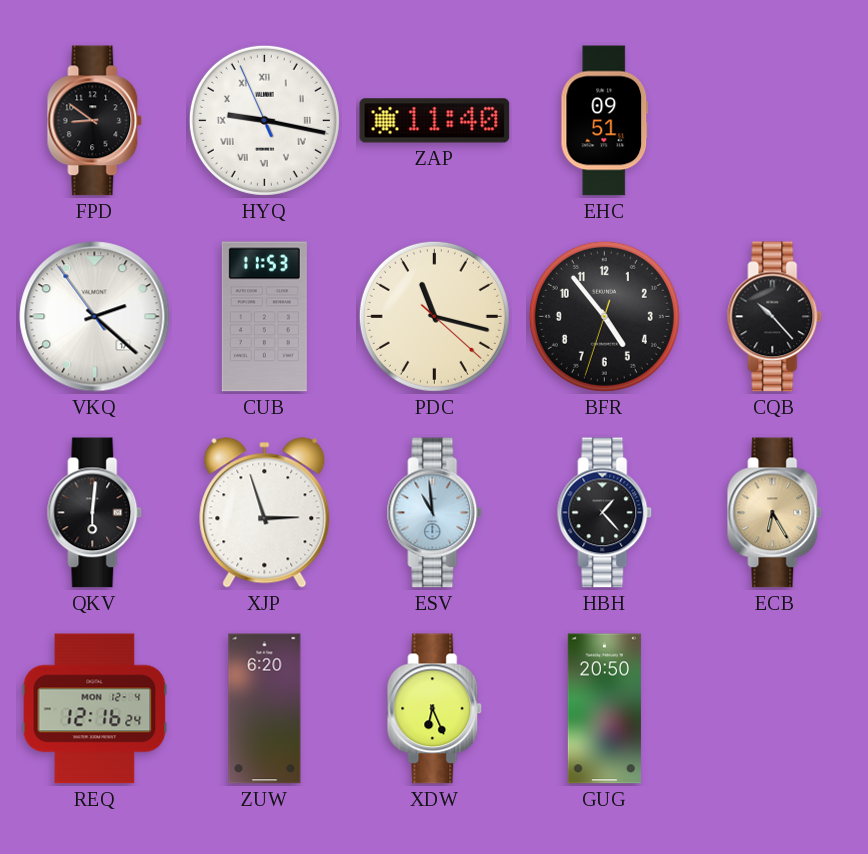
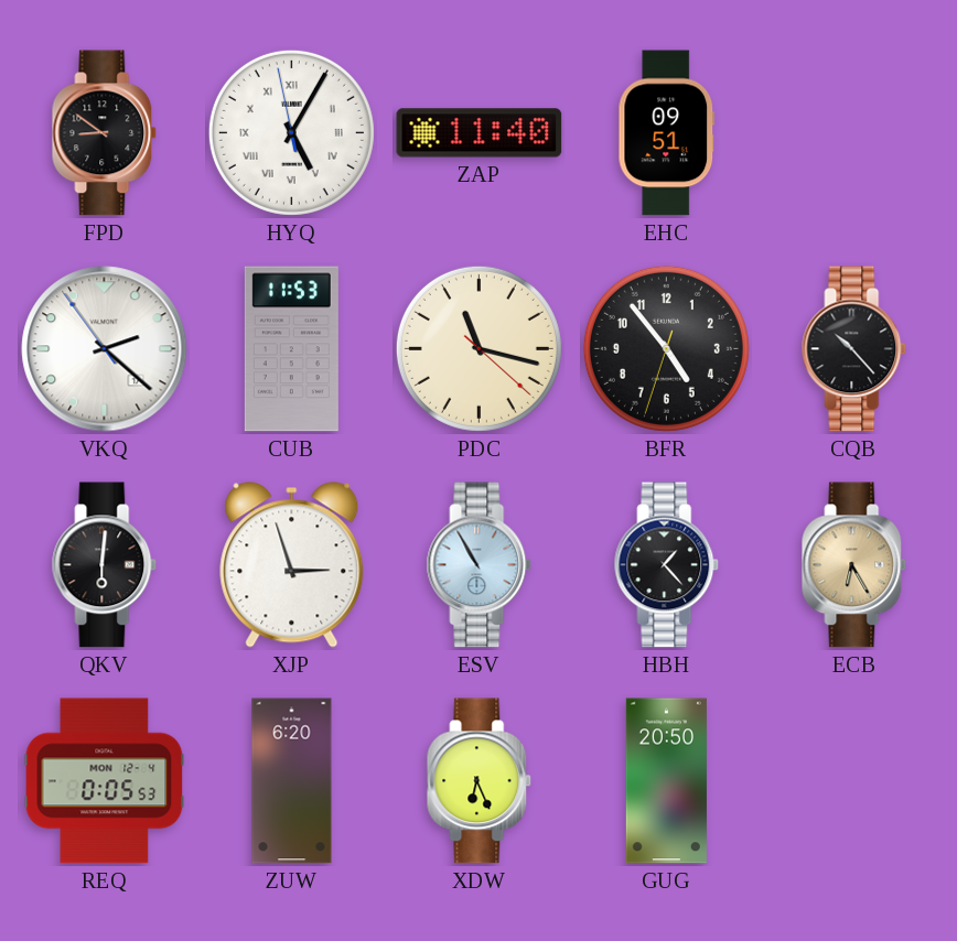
HYQ: 9:16 -> 5:04
ESV: 10:59 -> 10:55
REQ: 12:16 -> 0:05
